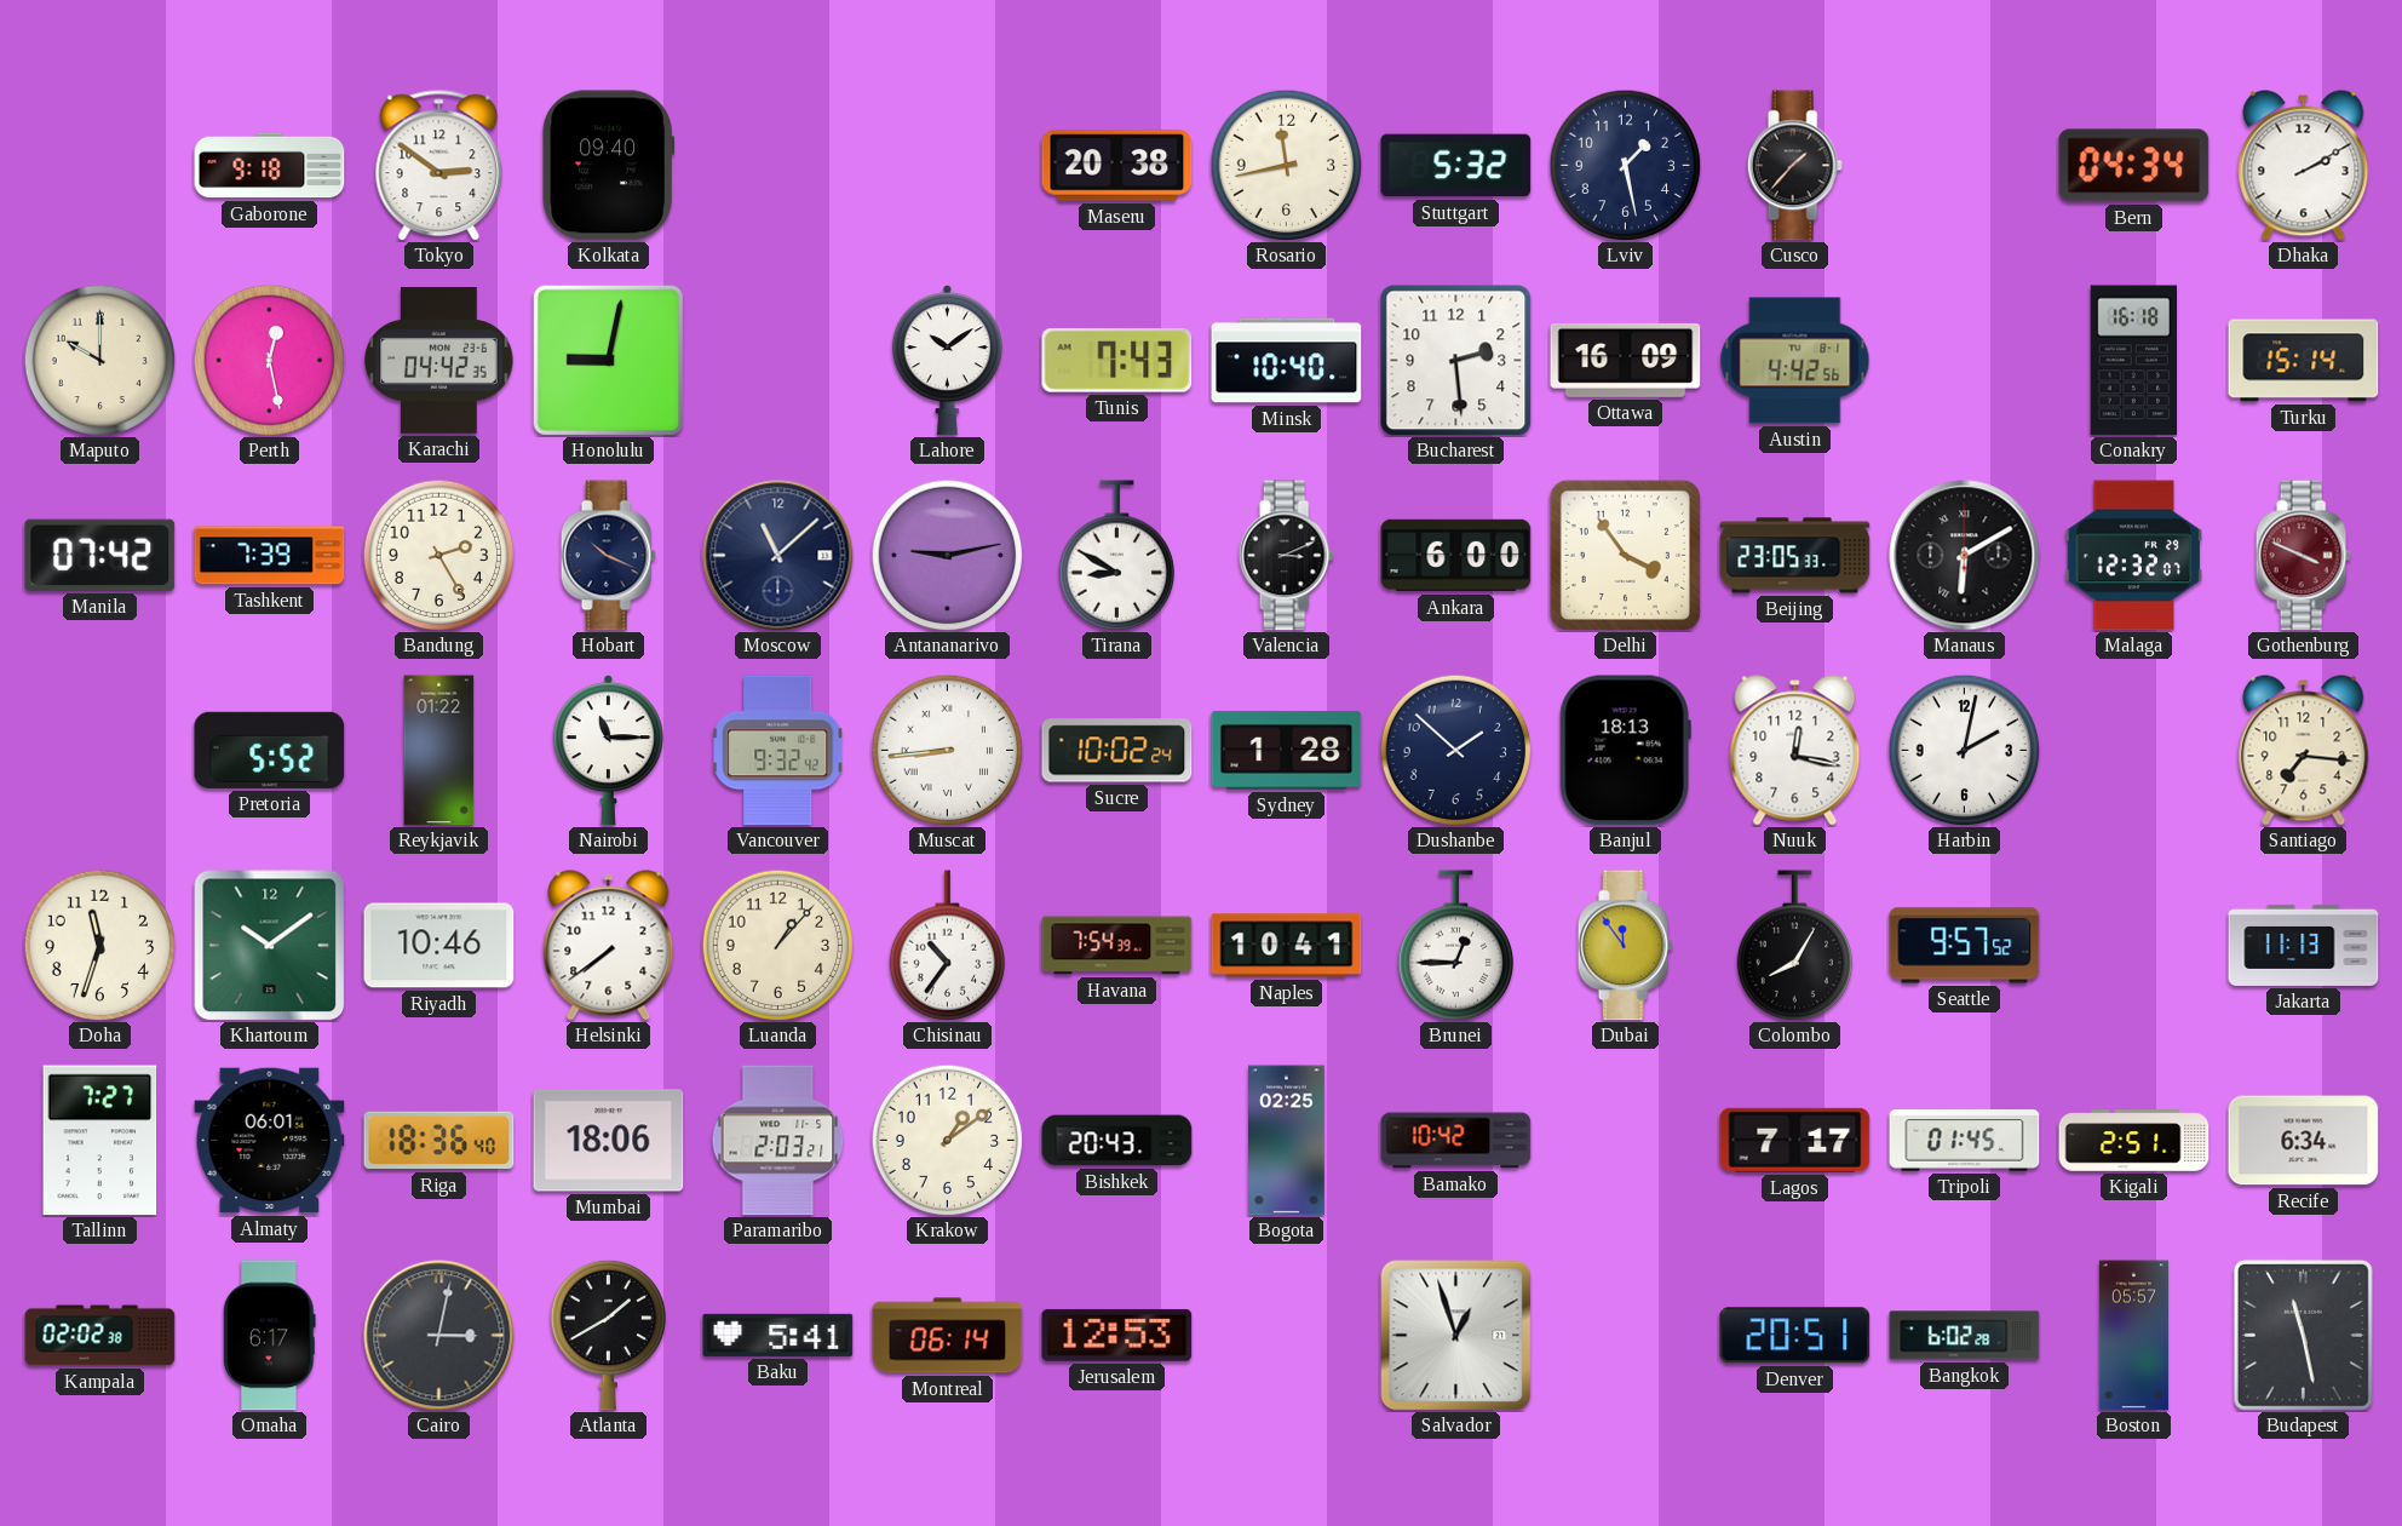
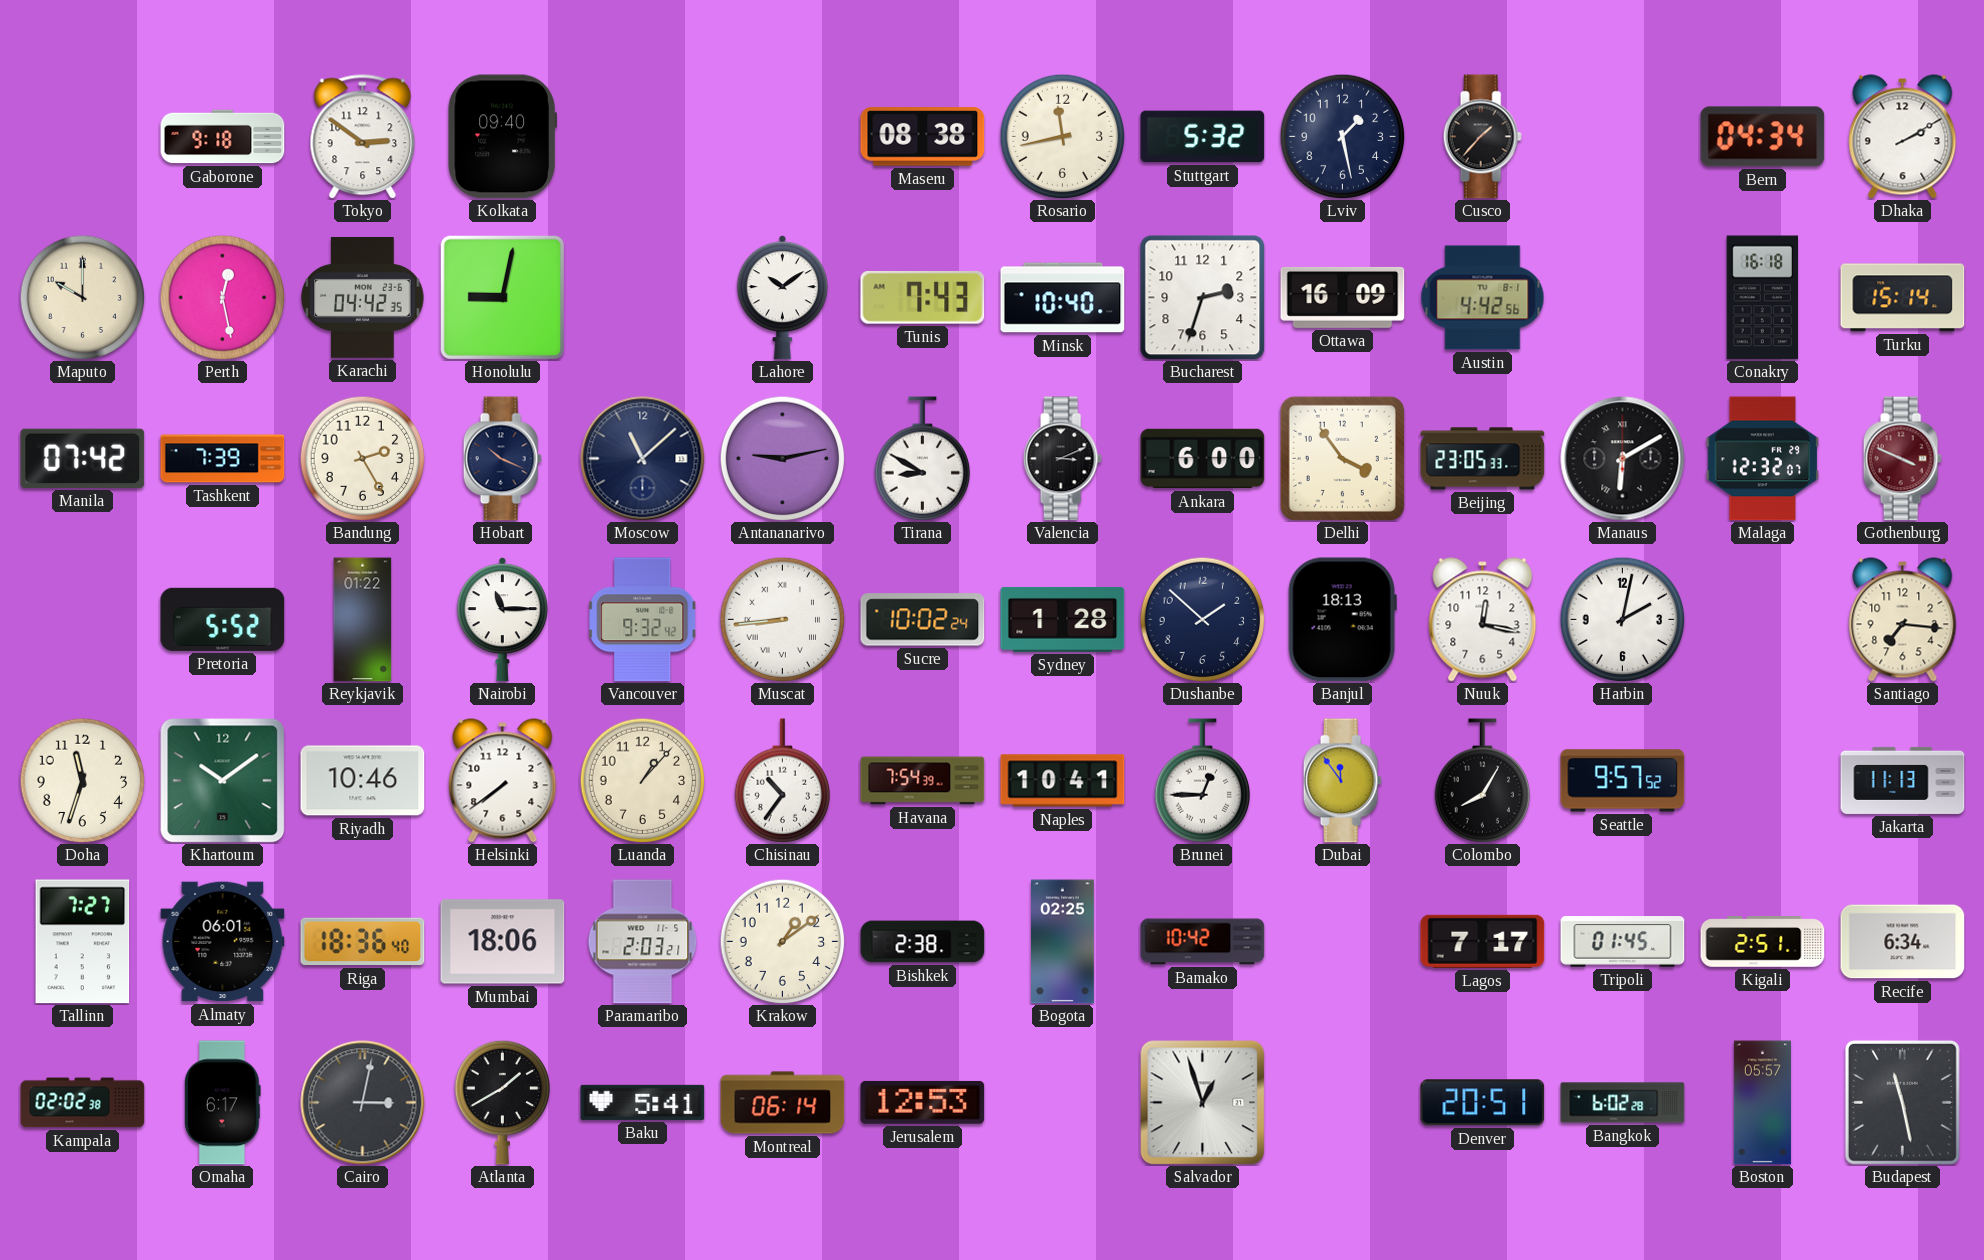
Maseru: 20:38 -> 08:38
Bucharest: 2:29 -> 2:33
Bishkek: 20:43 -> 2:38
